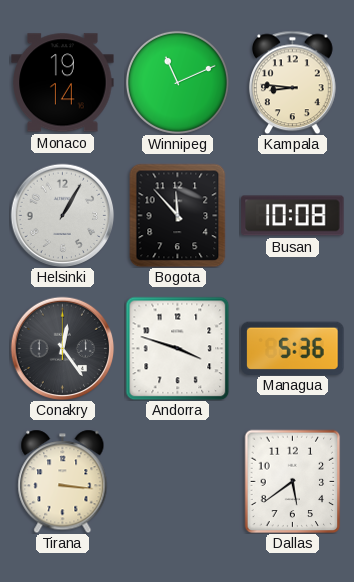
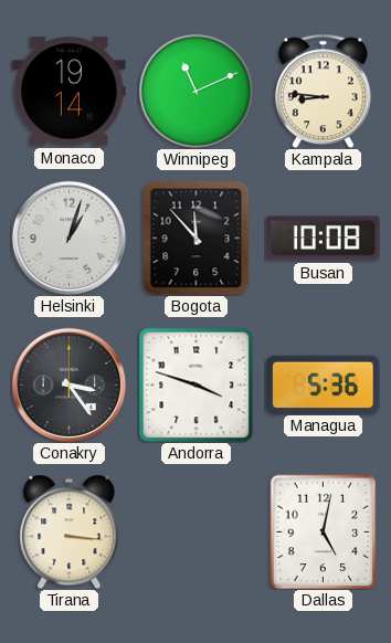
Helsinki: 1:05 -> 1:03
Conakry: 12:24 -> 3:24
Dallas: 5:39 -> 5:02
